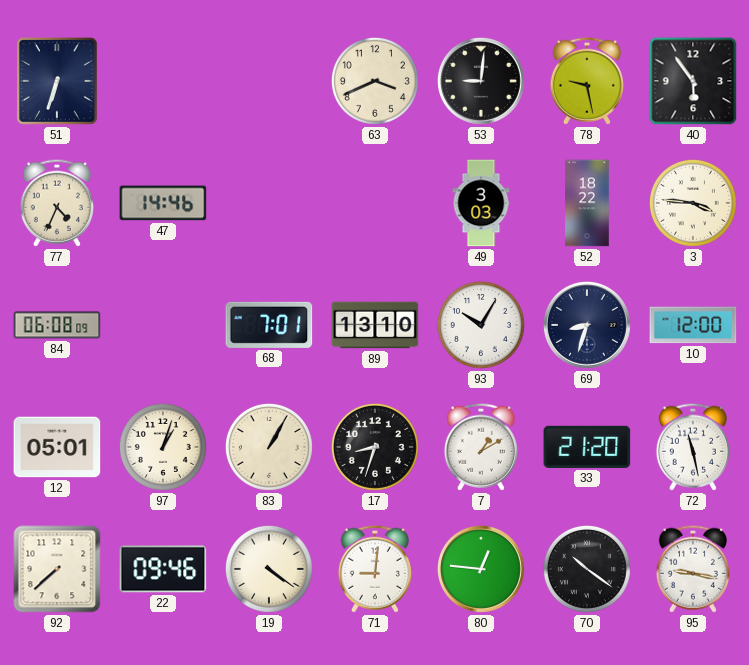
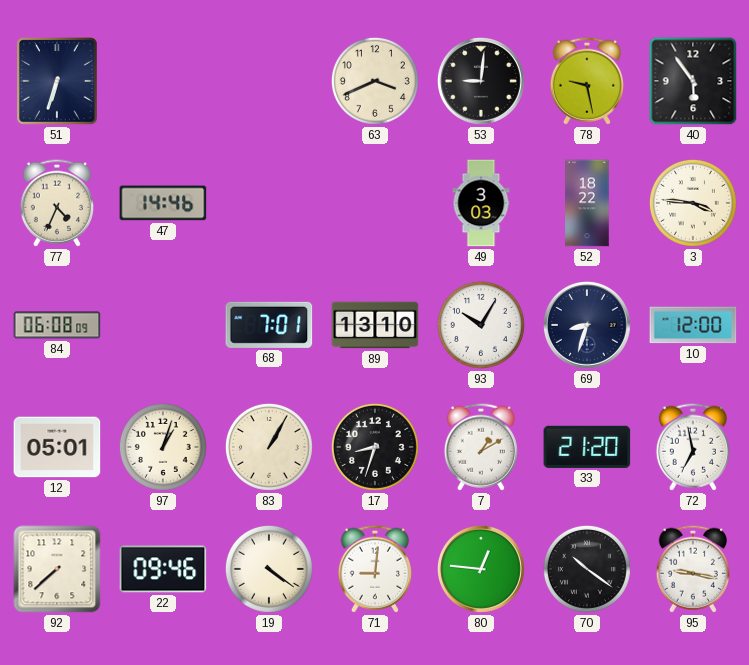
72: 11:28 -> 6:58
